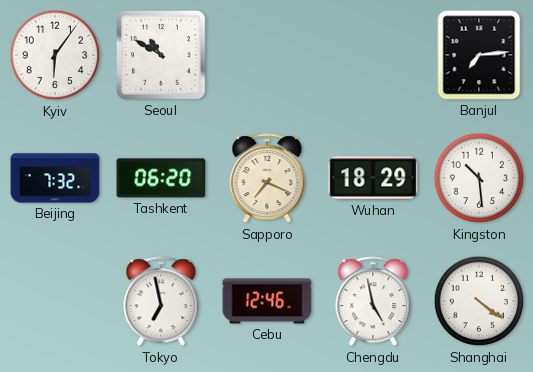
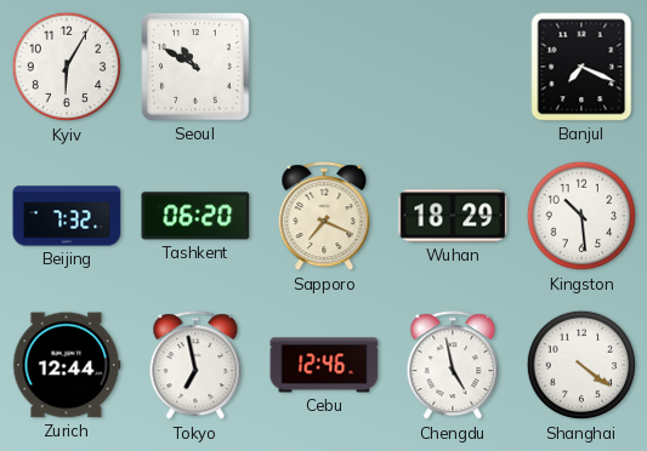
Kyiv: 6:06 -> 6:05
Banjul: 7:14 -> 7:19
Zurich: none -> 12:44
